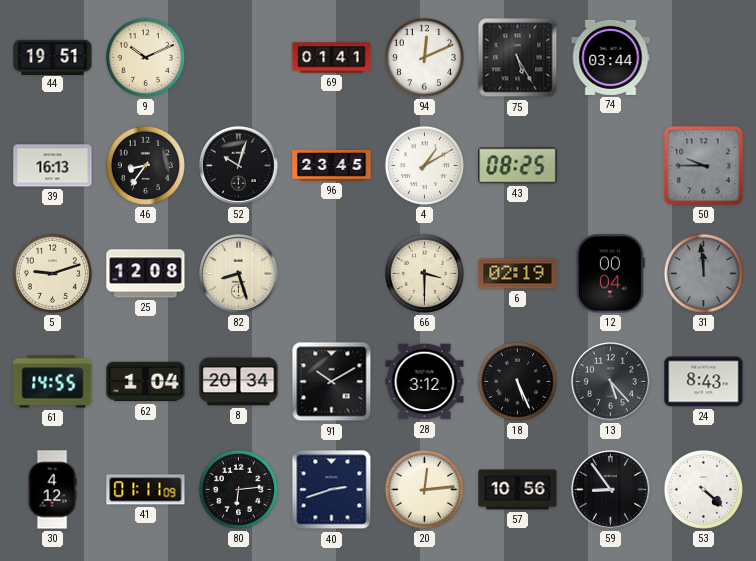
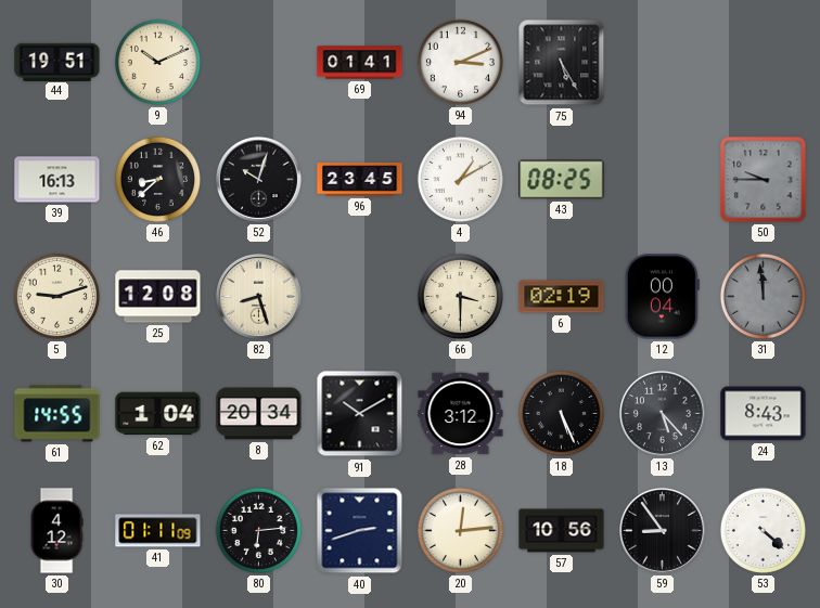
94: 12:11 -> 3:11
74: 03:44 -> none
46: 8:36 -> 8:38
